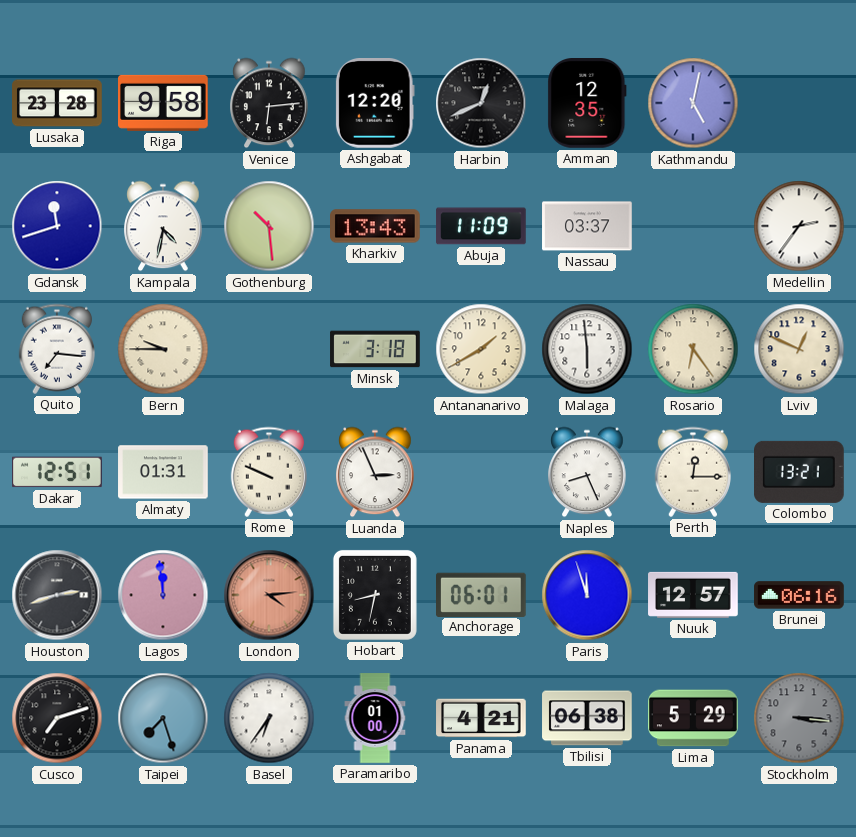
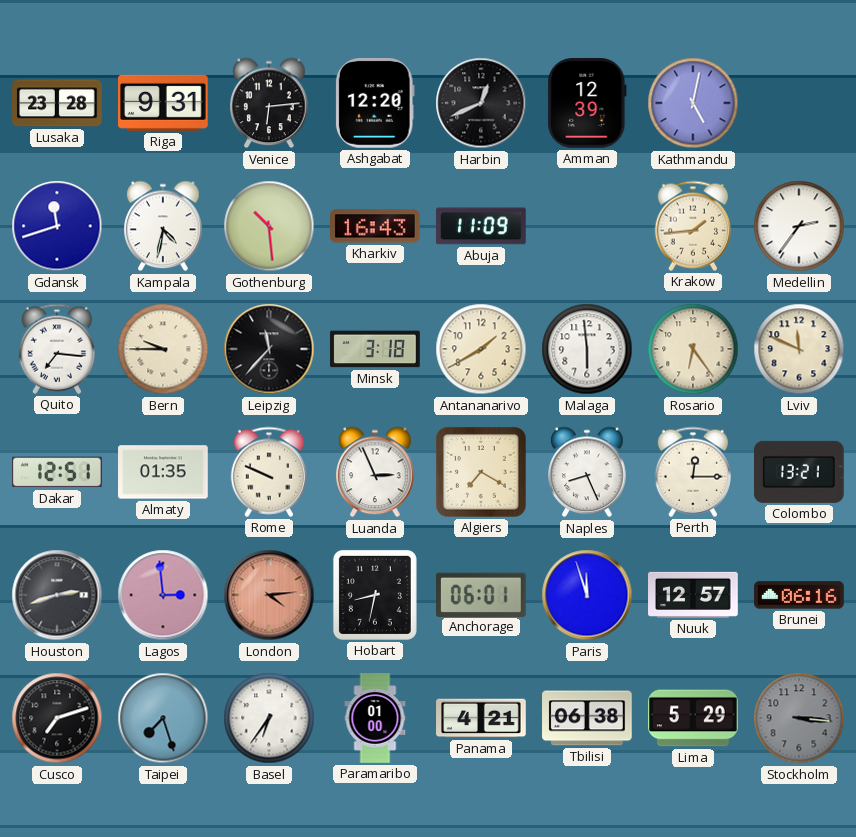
Riga: 9:58 -> 9:31
Amman: 12:35 -> 12:39
Kharkiv: 13:43 -> 16:43
Nassau: 03:37 -> none
Krakow: none -> 1:44
Leipzig: none -> 11:37
Lviv: 12:49 -> 11:49
Almaty: 01:31 -> 01:35
Algiers: none -> 7:20
Lagos: 11:59 -> 2:59
